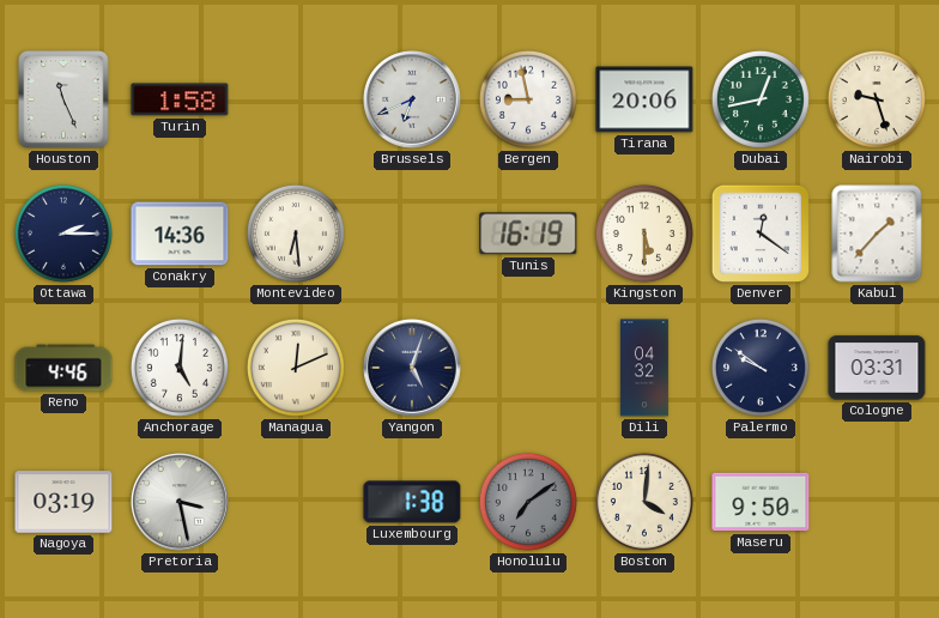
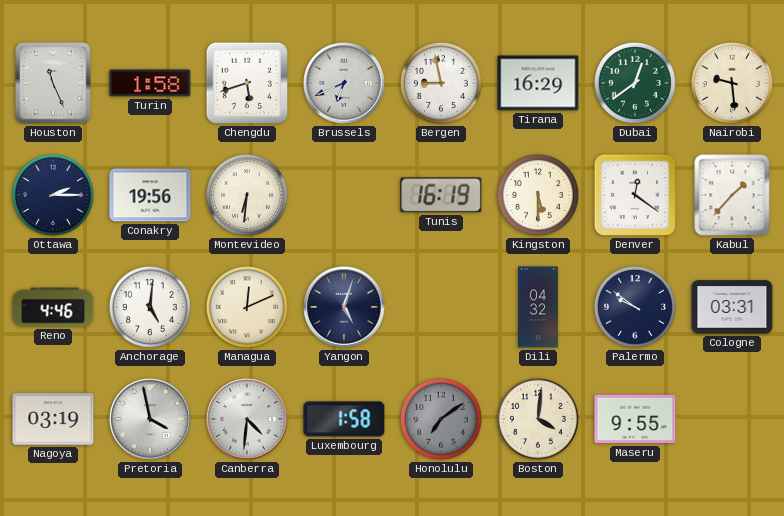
Chengdu: none -> 5:42
Tirana: 20:06 -> 16:29
Dubai: 12:43 -> 12:39
Nairobi: 9:27 -> 9:29
Conakry: 14:36 -> 19:56
Montevideo: 6:29 -> 6:31
Pretoria: 3:28 -> 3:58
Canberra: none -> 4:31
Luxembourg: 1:38 -> 1:58
Maseru: 9:50 -> 9:55
